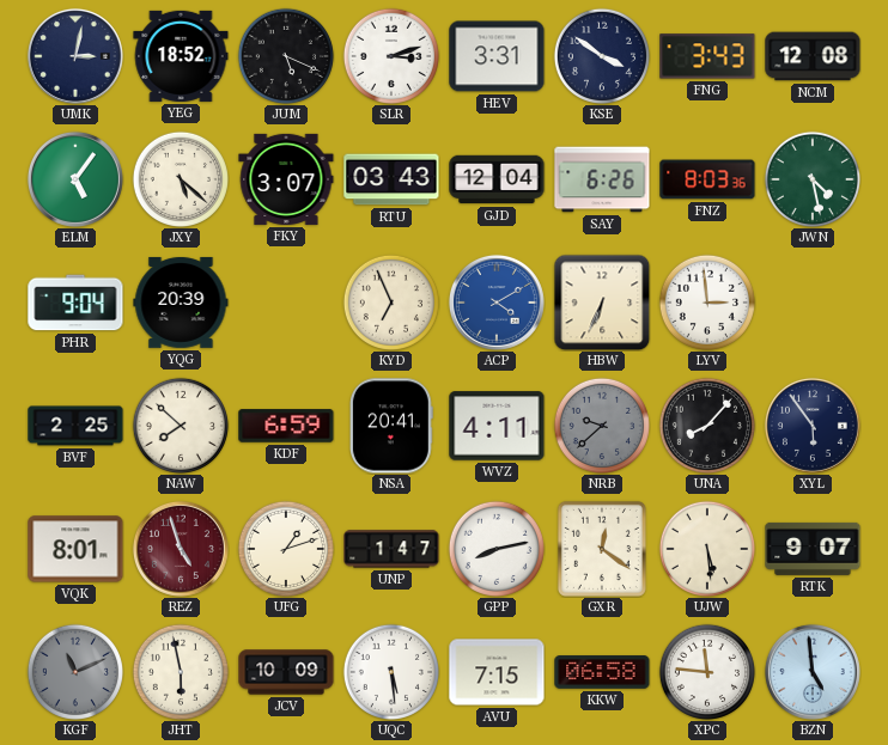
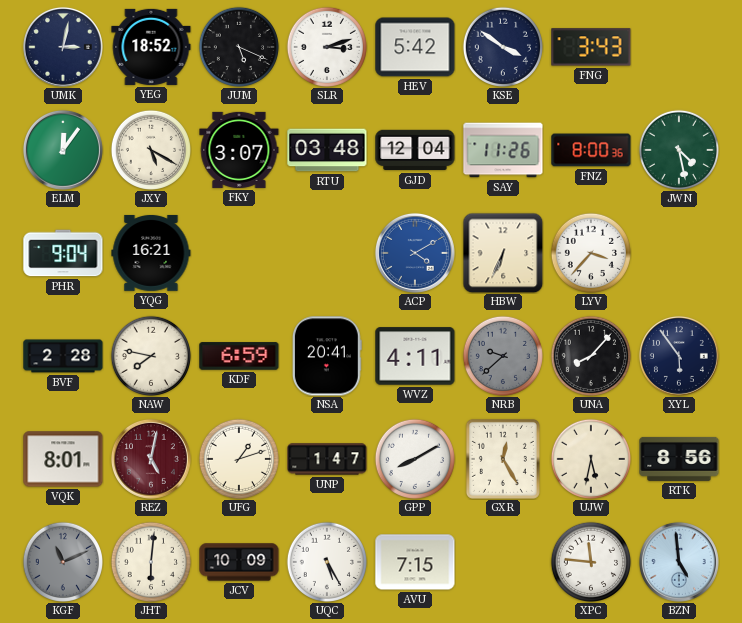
HEV: 3:31 -> 5:42
NCM: 12:08 -> none
ELM: 5:06 -> 12:06
JXY: 5:22 -> 5:20
RTU: 03:43 -> 03:48
SAY: 6:26 -> 11:26
FNZ: 8:03 -> 8:00
YQG: 20:39 -> 16:21
KYD: 6:56 -> none
LYV: 2:59 -> 3:37
BVF: 2:25 -> 2:28
NAW: 7:52 -> 7:47
REZ: 4:57 -> 5:02
GPP: 8:13 -> 8:10
GXR: 12:21 -> 12:25
UJW: 5:29 -> 5:32
RTK: 9:07 -> 8:56
JHT: 5:58 -> 6:01
UQC: 5:29 -> 5:25
KKW: 06:58 -> none
